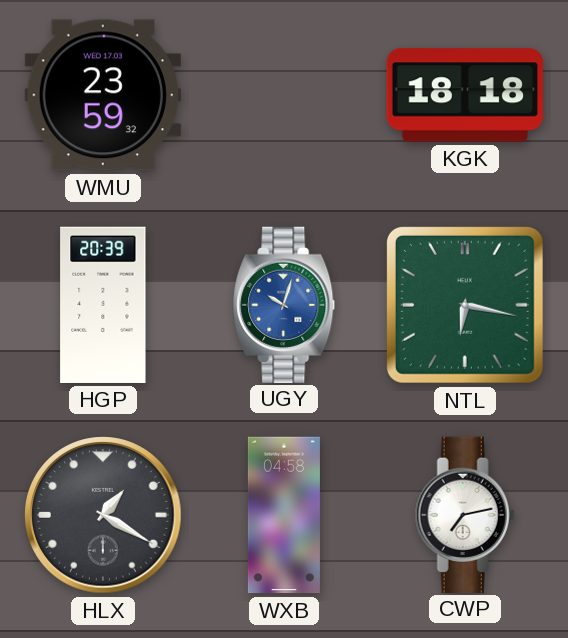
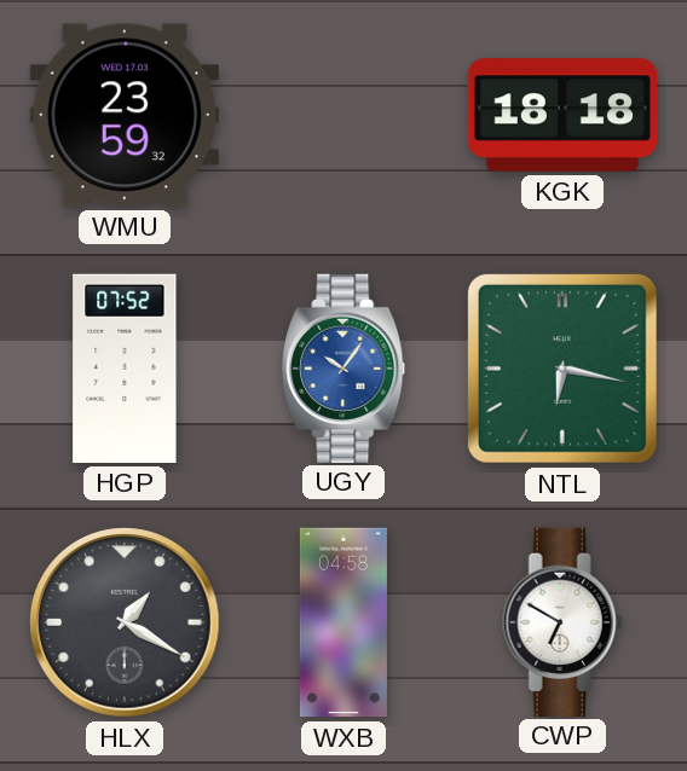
HGP: 20:39 -> 07:52
UGY: 10:03 -> 10:06
CWP: 7:13 -> 6:50
